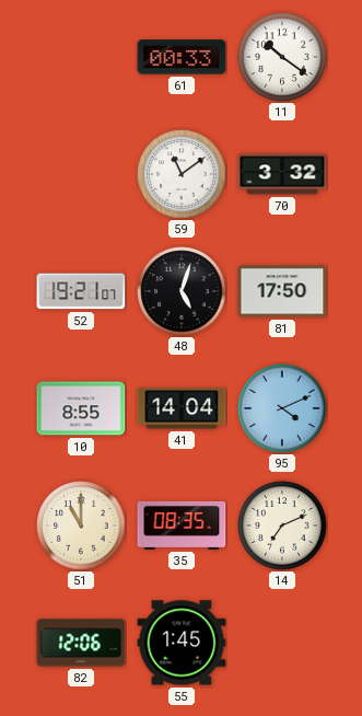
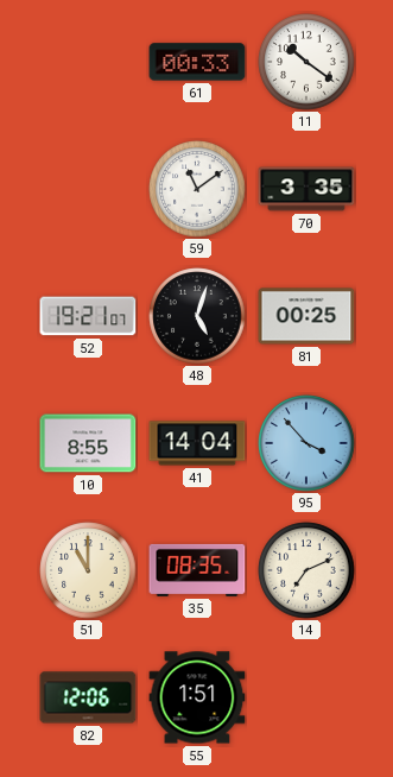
70: 3:32 -> 3:35
81: 17:50 -> 00:25
95: 4:11 -> 3:53
55: 1:45 -> 1:51
